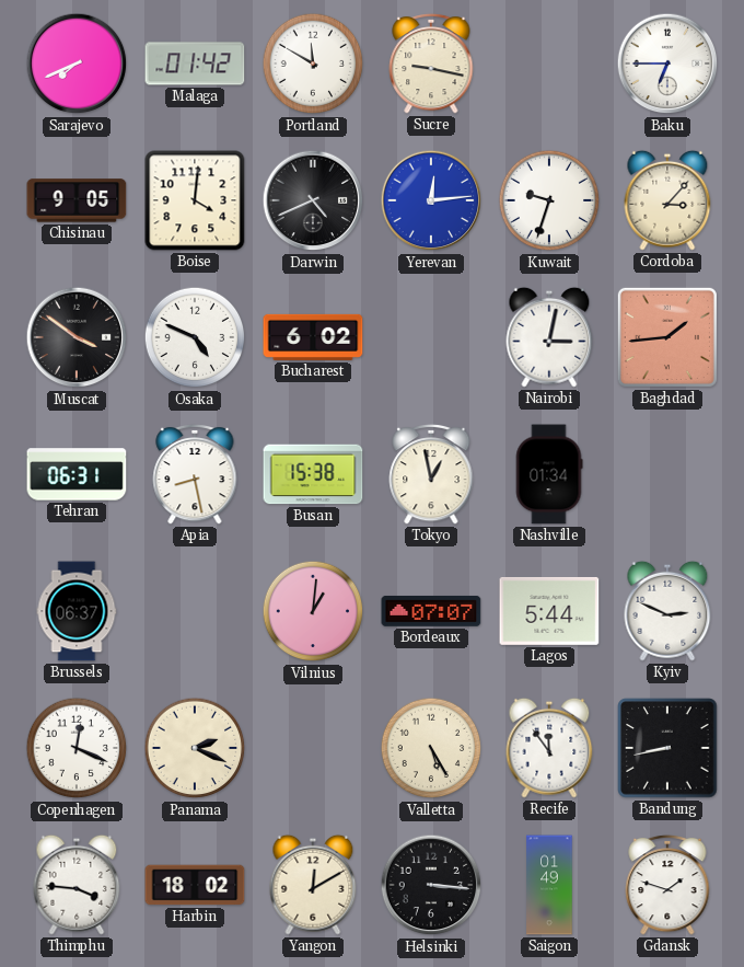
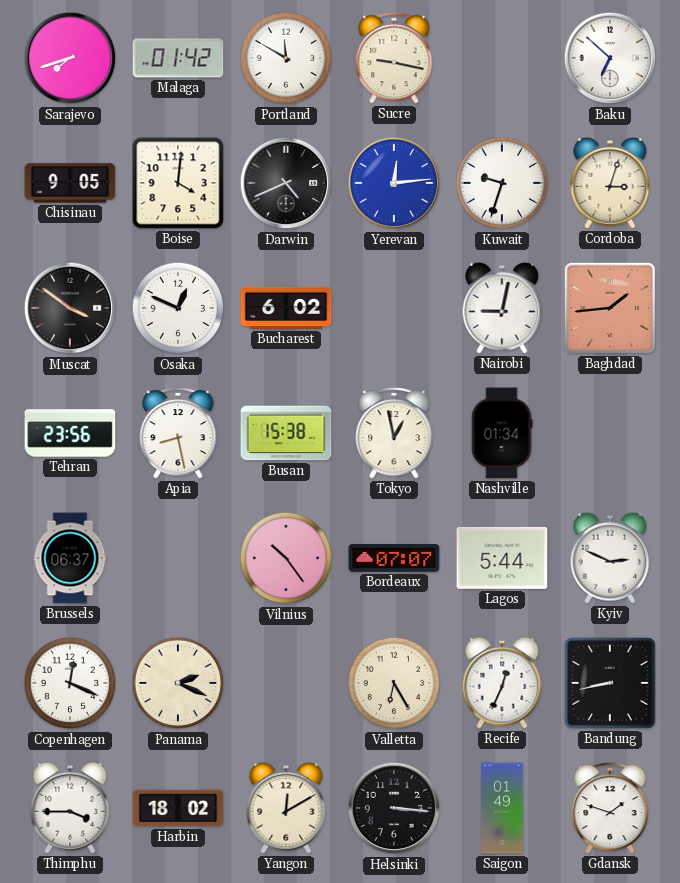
Sarajevo: 7:41 -> 7:42
Baku: 6:45 -> 6:52
Cordoba: 3:07 -> 3:03
Osaka: 4:49 -> 12:49
Nairobi: 3:02 -> 9:02
Tehran: 06:31 -> 23:56
Vilnius: 1:01 -> 10:24
Valletta: 5:25 -> 6:25
Recife: 11:54 -> 12:34
Thimphu: 3:46 -> 3:45
